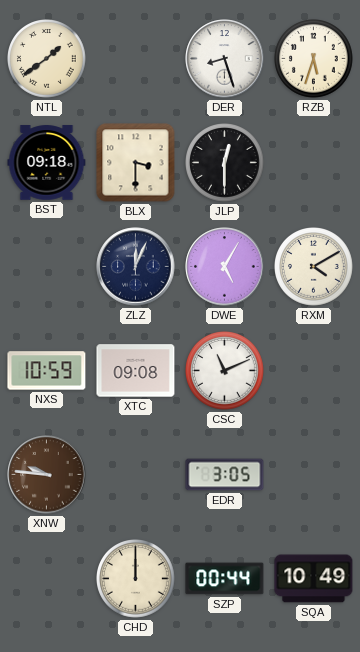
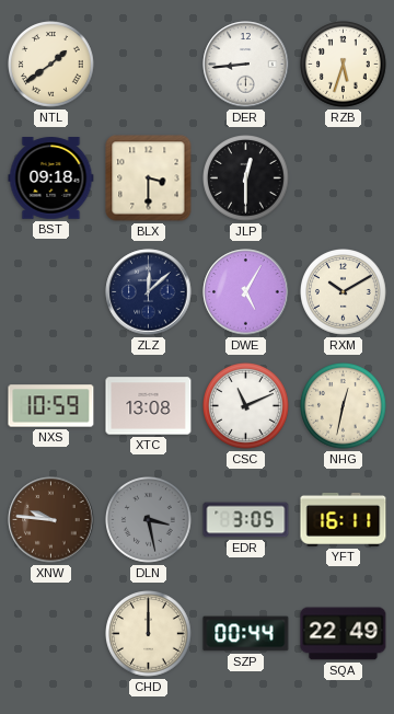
DER: 8:27 -> 8:44
ZLZ: 12:04 -> 12:08
RXM: 4:10 -> 10:10
XTC: 09:08 -> 13:08
NHG: none -> 12:32
DLN: none -> 3:28
YFT: none -> 16:11
SQA: 10:49 -> 22:49
